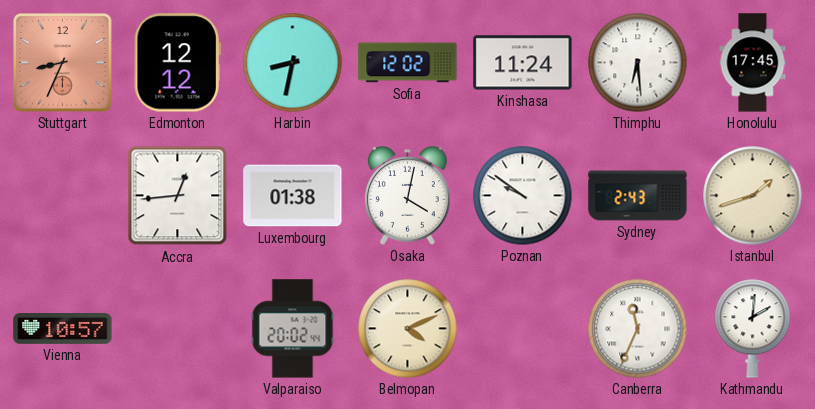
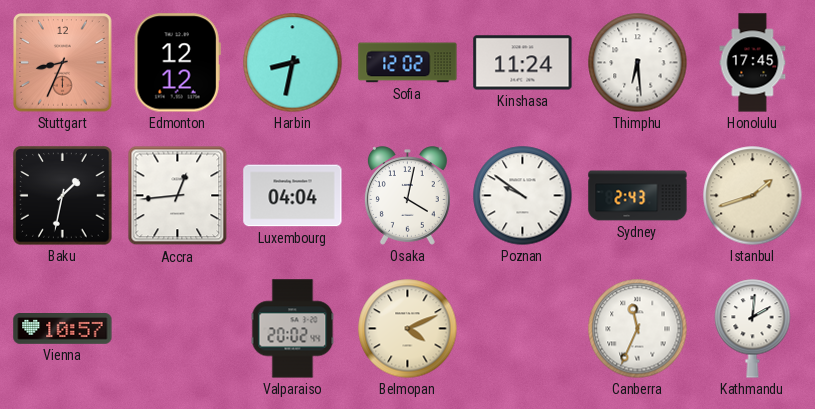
Baku: none -> 1:32
Luxembourg: 01:38 -> 04:04
